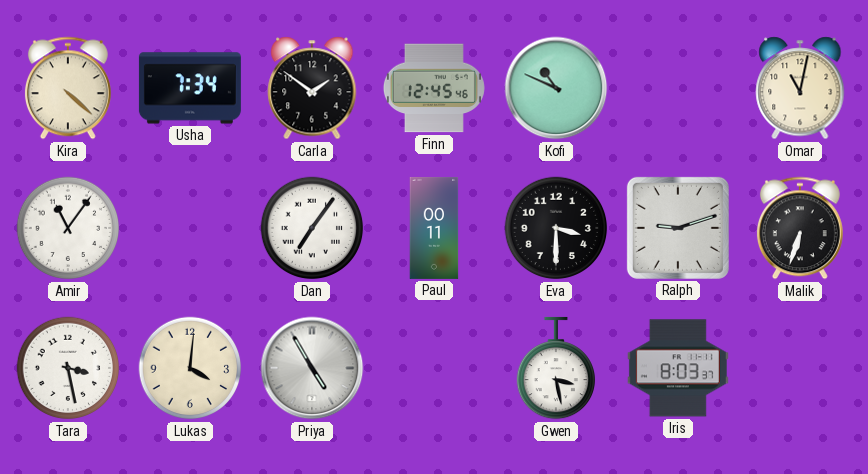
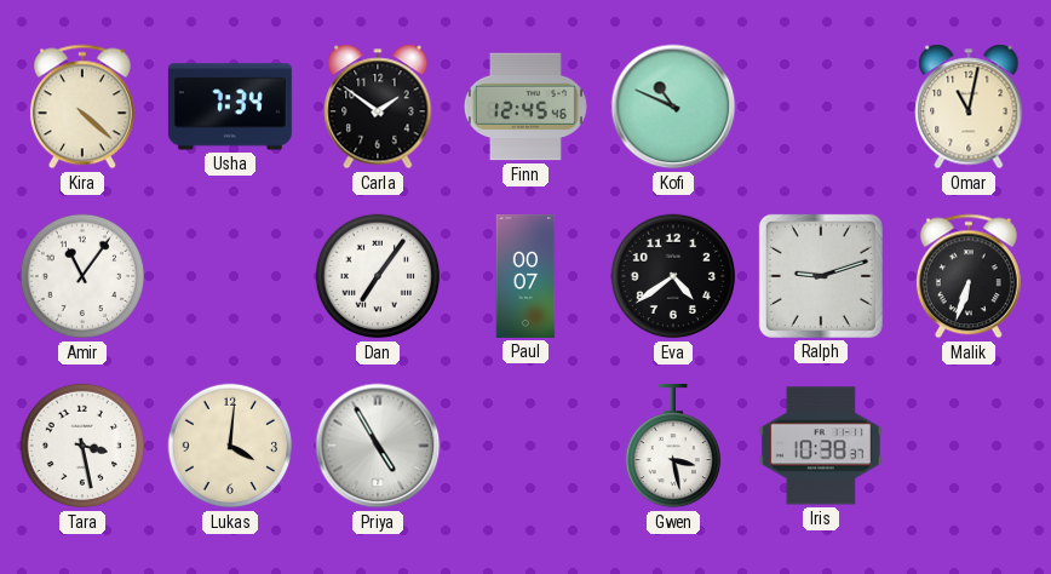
Paul: 00:11 -> 00:07
Eva: 3:30 -> 4:39
Iris: 8:03 -> 10:38
